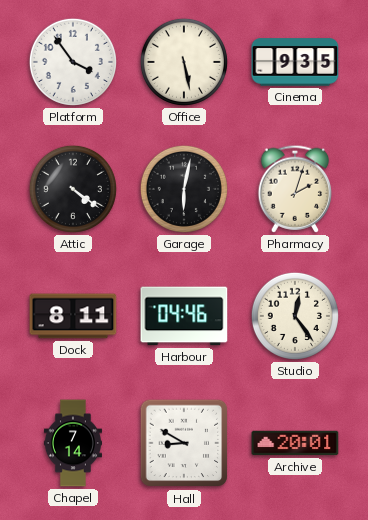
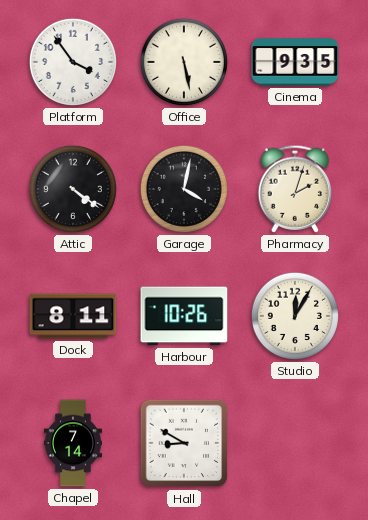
Garage: 6:02 -> 4:02
Harbour: 04:46 -> 10:26
Studio: 12:24 -> 12:05
Archive: 20:01 -> none
